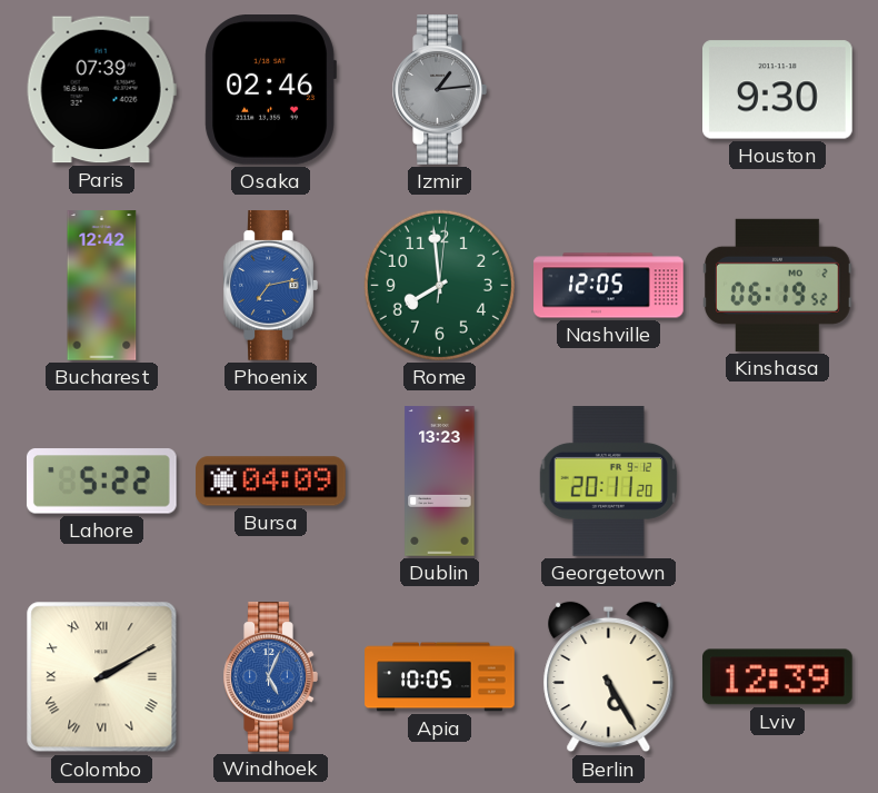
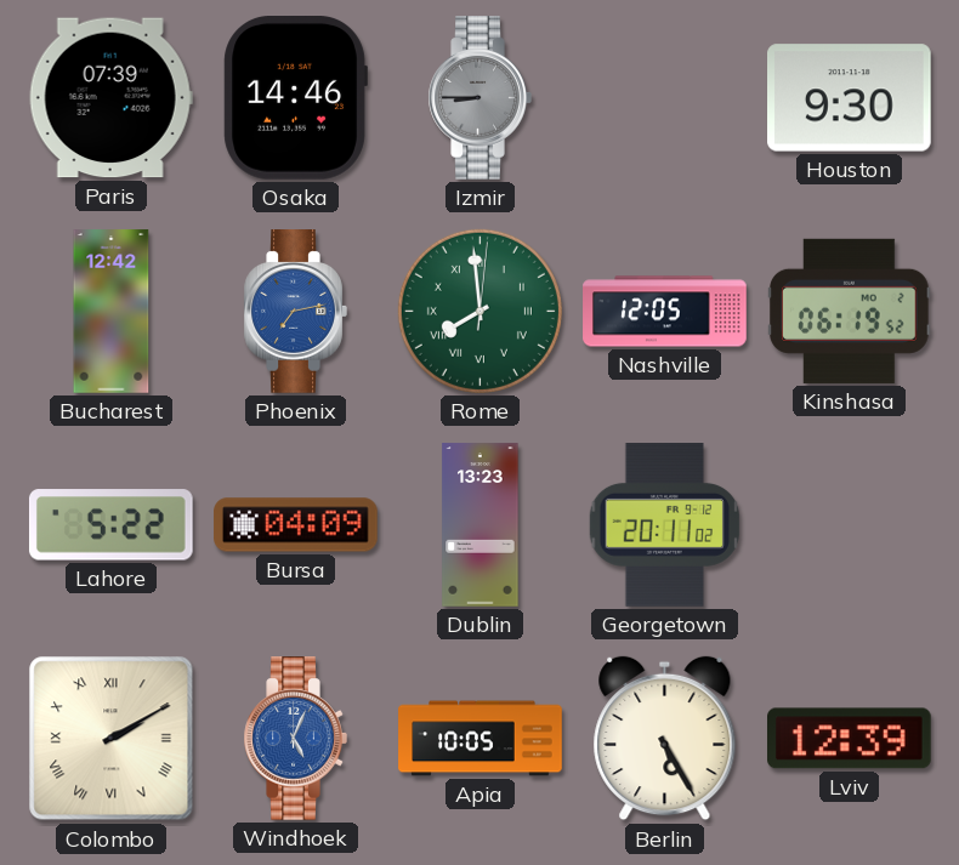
Osaka: 02:46 -> 14:46
Izmir: 1:14 -> 8:45
Rome numerals: Arabic -> Roman
Georgetown: 20:11:20 -> 20:11:02
